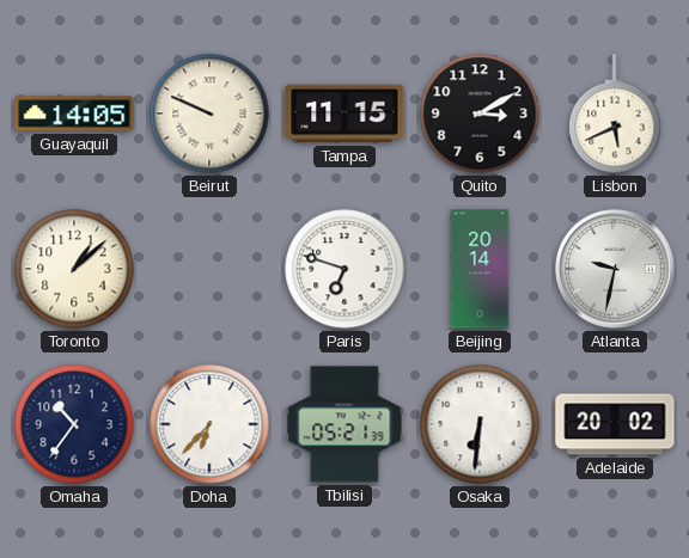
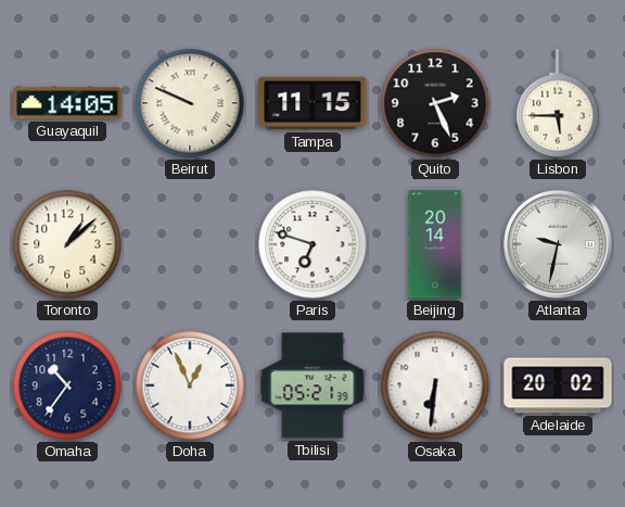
Quito: 3:10 -> 2:26
Lisbon: 5:41 -> 5:45
Doha: 6:37 -> 12:56
